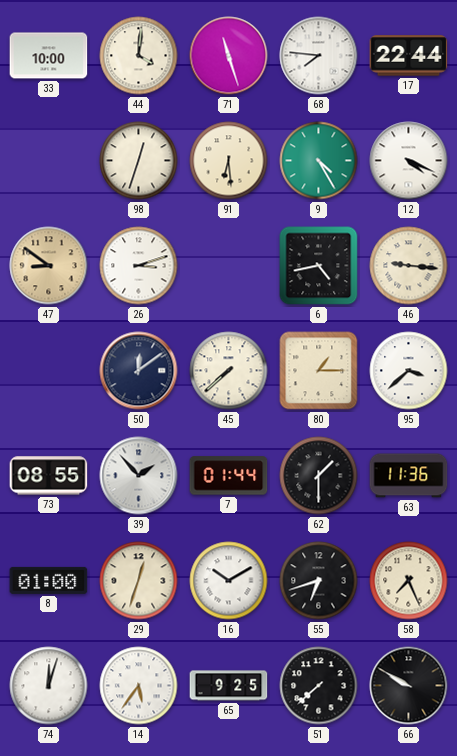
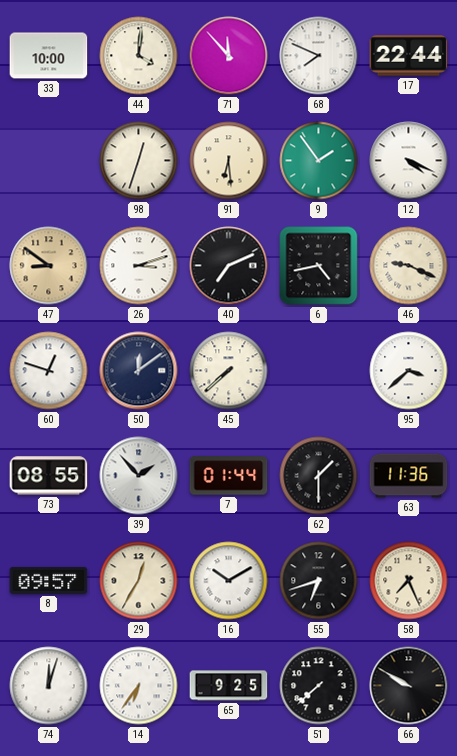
71: 11:27 -> 11:53
68: 7:46 -> 7:49
9: 4:25 -> 1:54
40: none -> 7:11
46: 9:16 -> 9:19
60: none -> 12:48
80: 1:15 -> none
8: 01:00 -> 09:57
29: 12:33 -> 12:35
14: 5:36 -> 6:36
